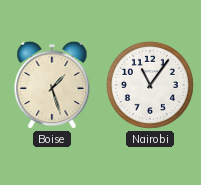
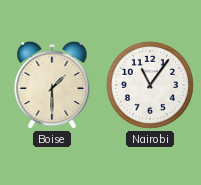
Boise: 1:27 -> 1:30
